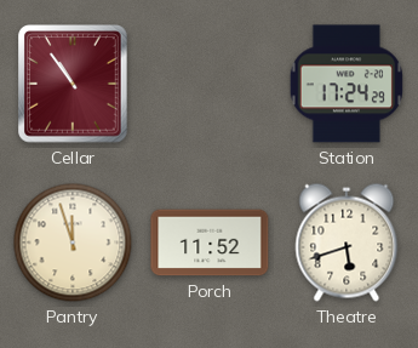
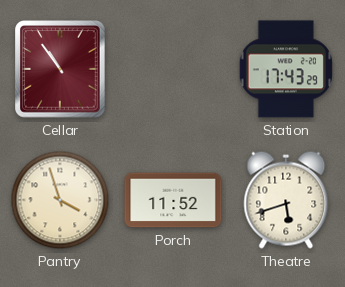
Station: 17:24 -> 17:43
Pantry: 11:57 -> 3:57
